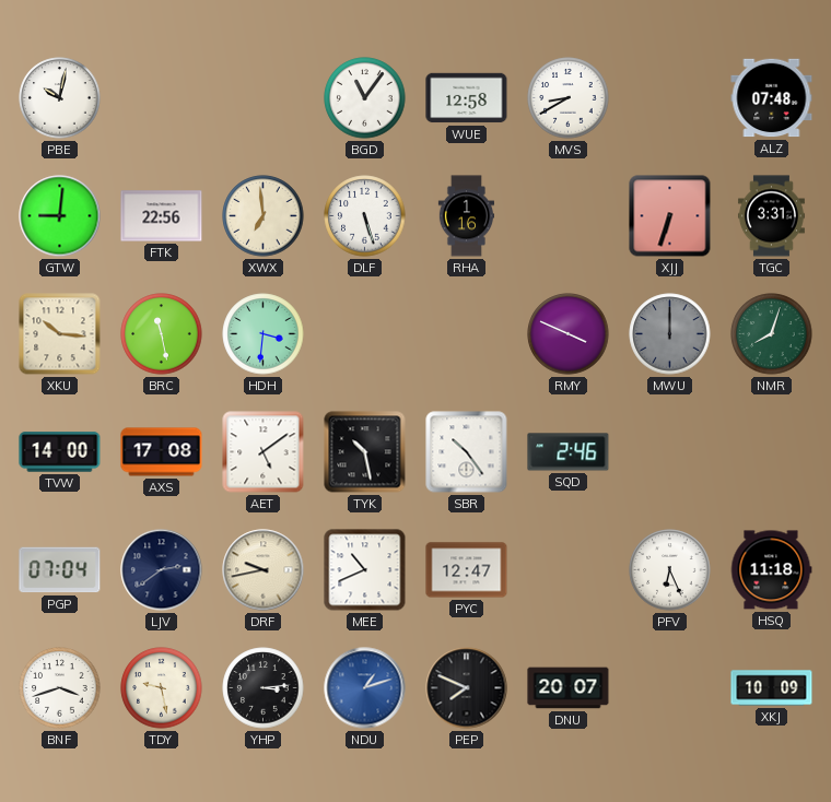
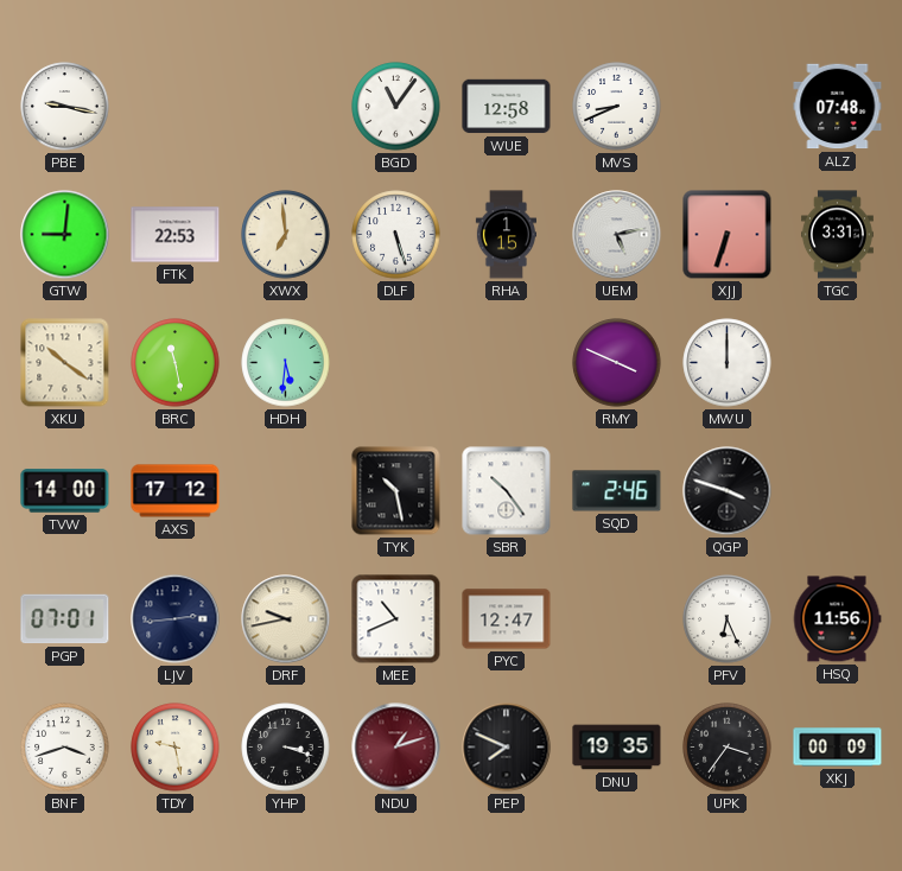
PBE: 10:02 -> 9:17
MVS: 8:40 -> 8:41
FTK: 22:56 -> 22:53
RHA: 1:16 -> 1:15
UEM: none -> 5:13
XKU: 10:16 -> 10:21
HDH: 3:31 -> 5:31
MWU dial: grey -> white
NMR: 8:03 -> none
AXS: 17:08 -> 17:12
AET: 5:09 -> none
QGP: none -> 3:48
PGP: 07:04 -> 07:01
LJV: 2:39 -> 2:44
HSQ: 11:18 -> 11:56
YHP: 3:14 -> 3:18
NDU dial: blue -> burgundy
DNU: 20:07 -> 19:35
UPK: none -> 3:36
XKJ: 10:09 -> 00:09
